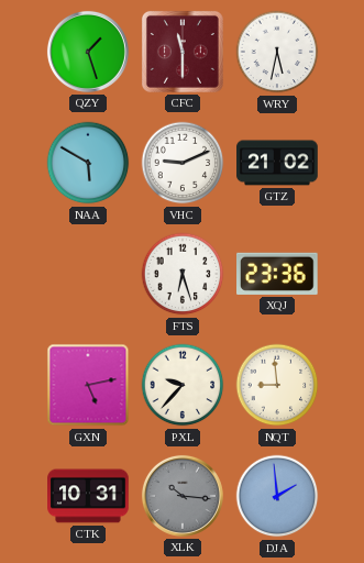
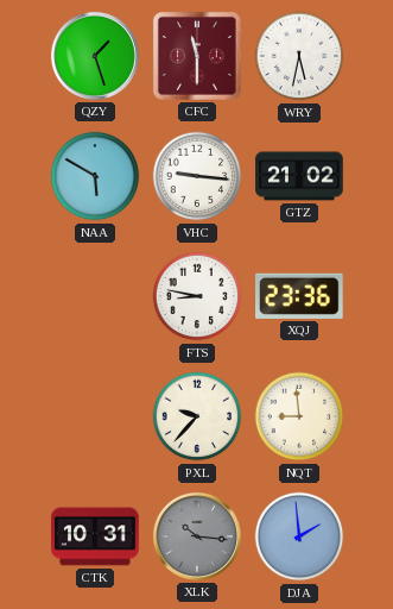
VHC: 9:11 -> 9:16
FTS: 6:27 -> 8:47
GXN: 5:13 -> none
